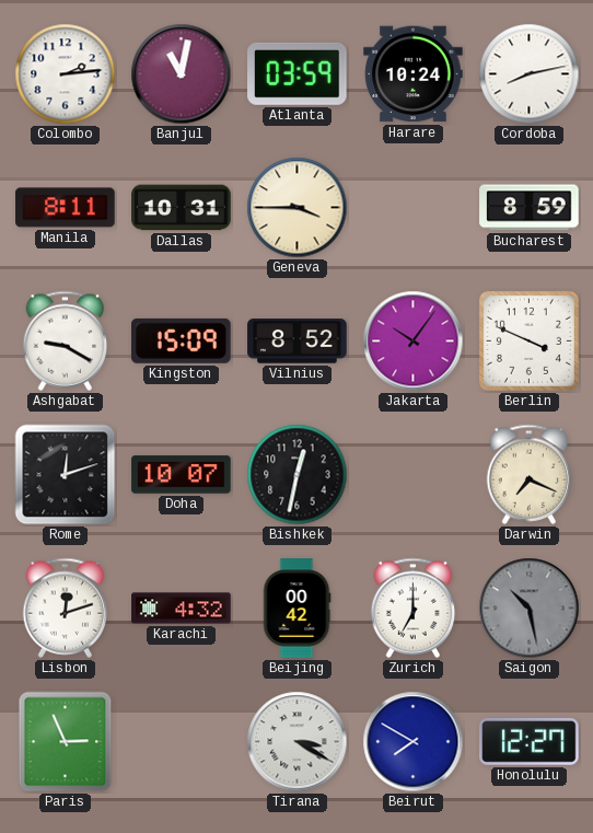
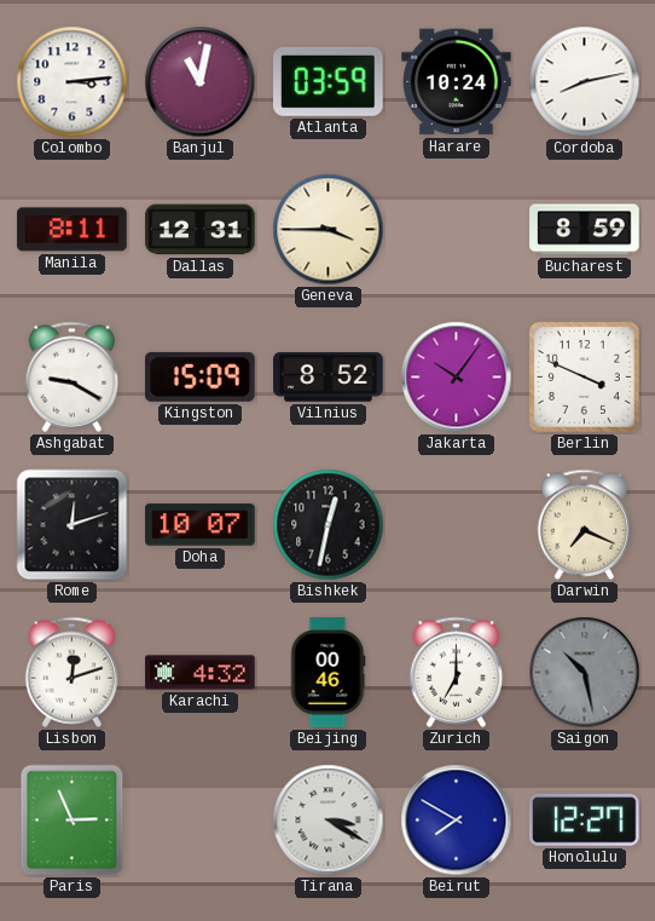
Colombo: 2:14 -> 3:14
Dallas: 10:31 -> 12:31
Beijing: 00:42 -> 00:46
